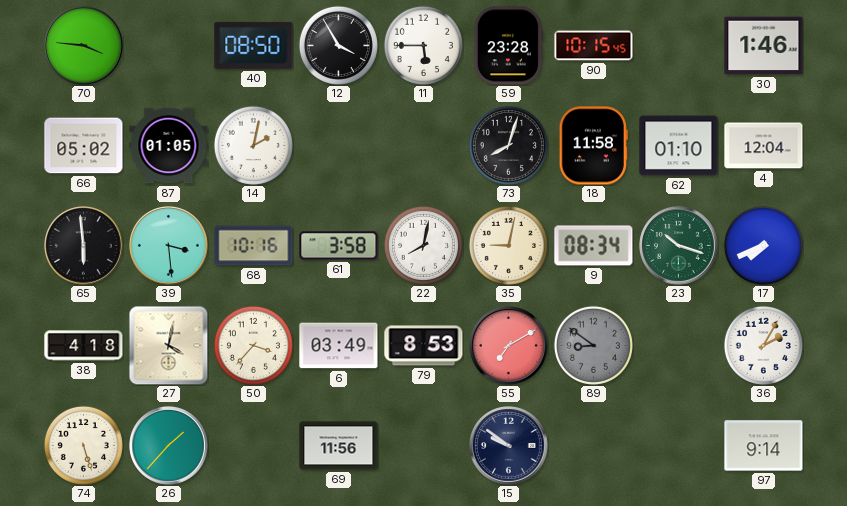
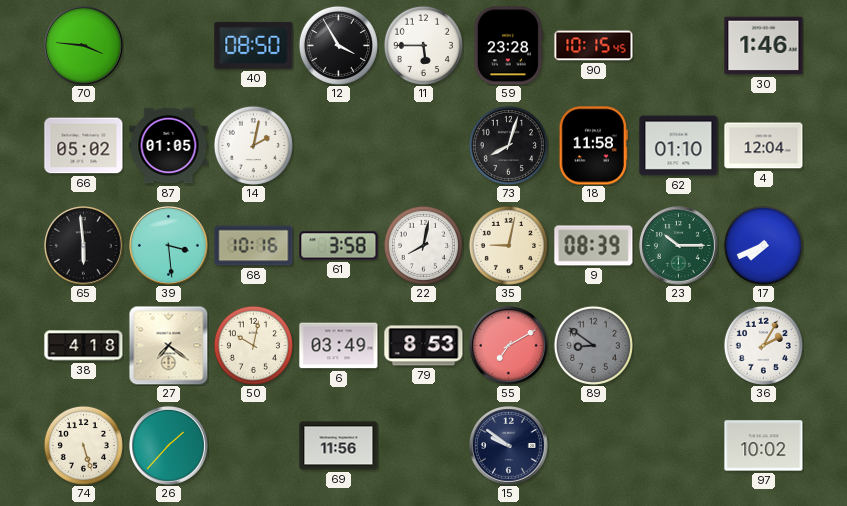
9: 08:34 -> 08:39
23: 10:18 -> 10:15
27: 4:02 -> 7:21
50: 3:37 -> 10:02
97: 9:14 -> 10:02
